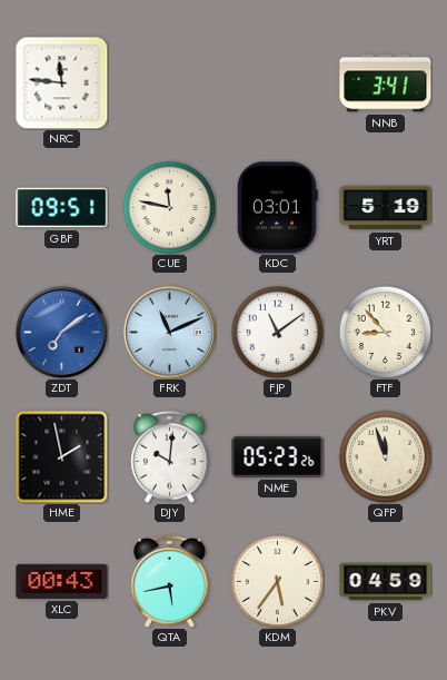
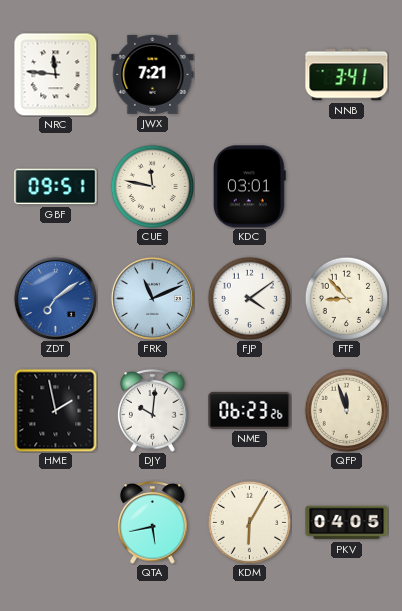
JWX: none -> 7:21
YRT: 5:19 -> none
FJP: 11:09 -> 4:09
NME: 05:23 -> 06:23
XLC: 00:43 -> none
KDM: 5:36 -> 6:05
PKV: 04:59 -> 04:05
